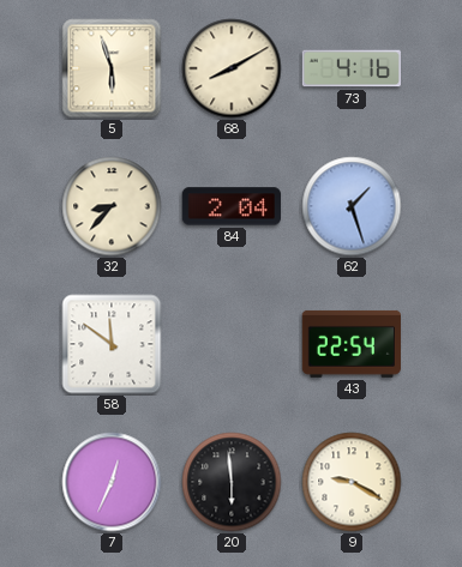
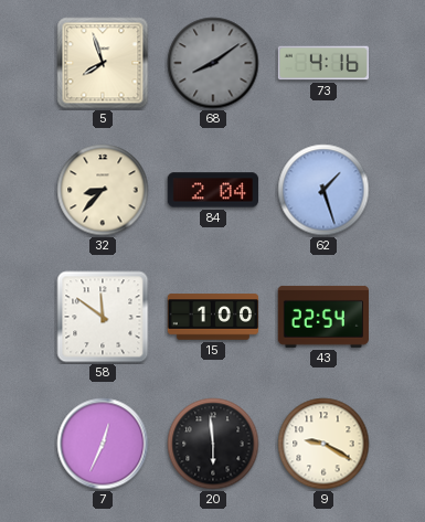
5: 5:57 -> 7:57
68: 8:10 -> 8:09
68 dial: cream -> grey
15: none -> 1:00
